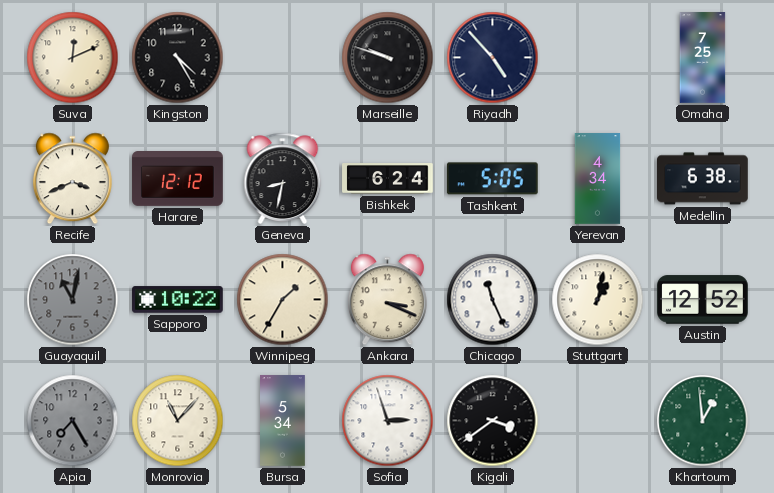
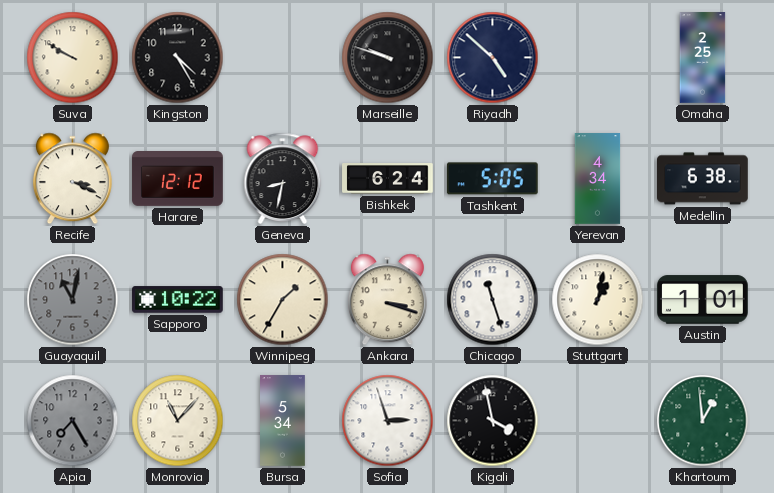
Suva: 12:11 -> 9:50
Riyadh: 4:53 -> 4:52
Omaha: 7:25 -> 2:25
Recife: 3:41 -> 3:19
Ankara: 3:19 -> 3:18
Chicago: 11:26 -> 11:27
Austin: 12:52 -> 1:01
Kigali: 3:39 -> 3:58
